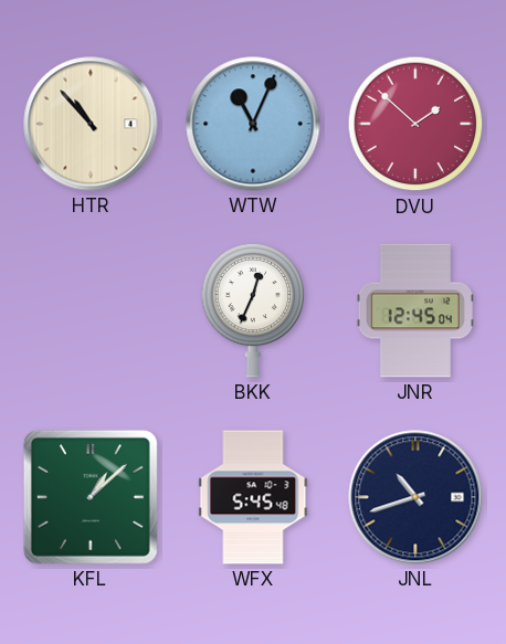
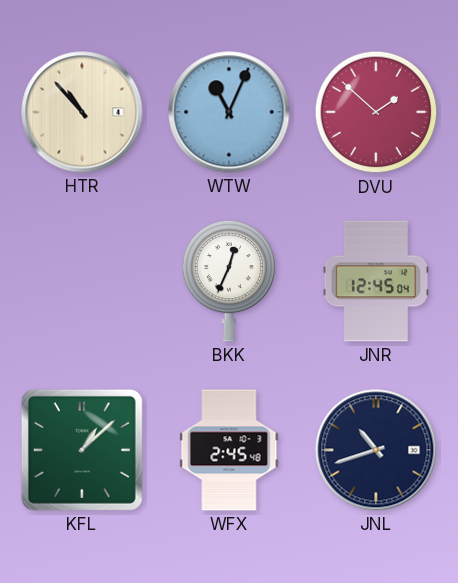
WFX: 5:45 -> 2:45
